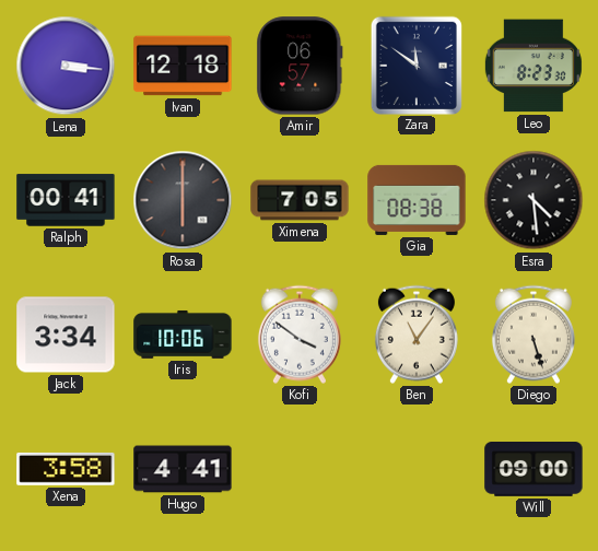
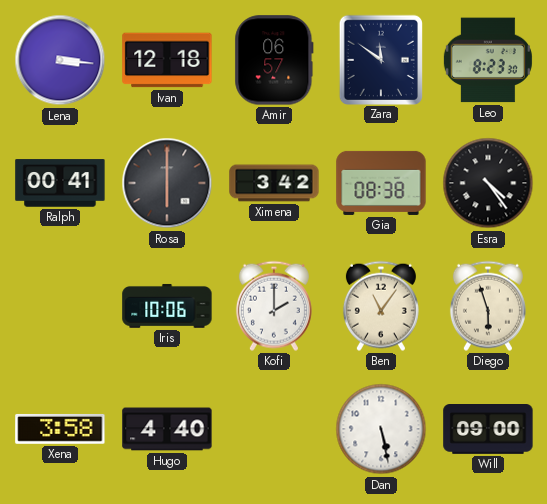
Ximena: 7:05 -> 3:42
Esra: 4:29 -> 4:24
Jack: 3:34 -> none
Kofi: 3:51 -> 2:00
Diego: 5:27 -> 5:57
Hugo: 4:41 -> 4:40
Dan: none -> 5:28
